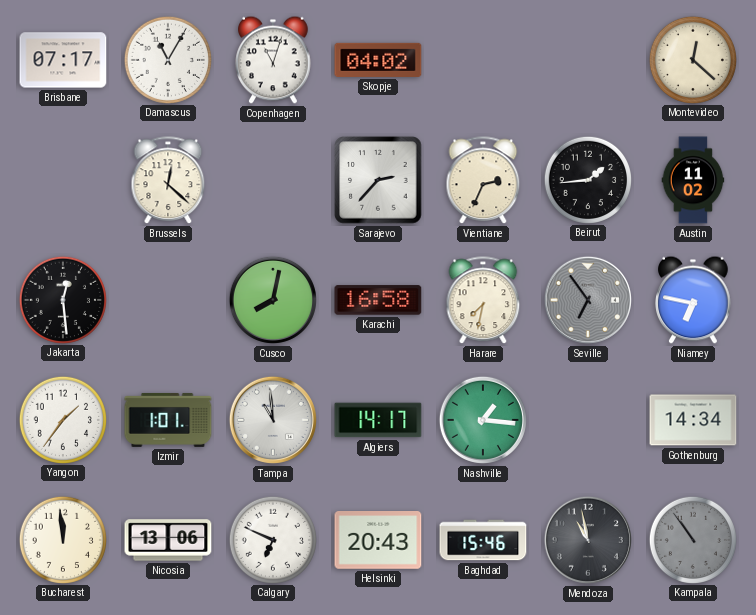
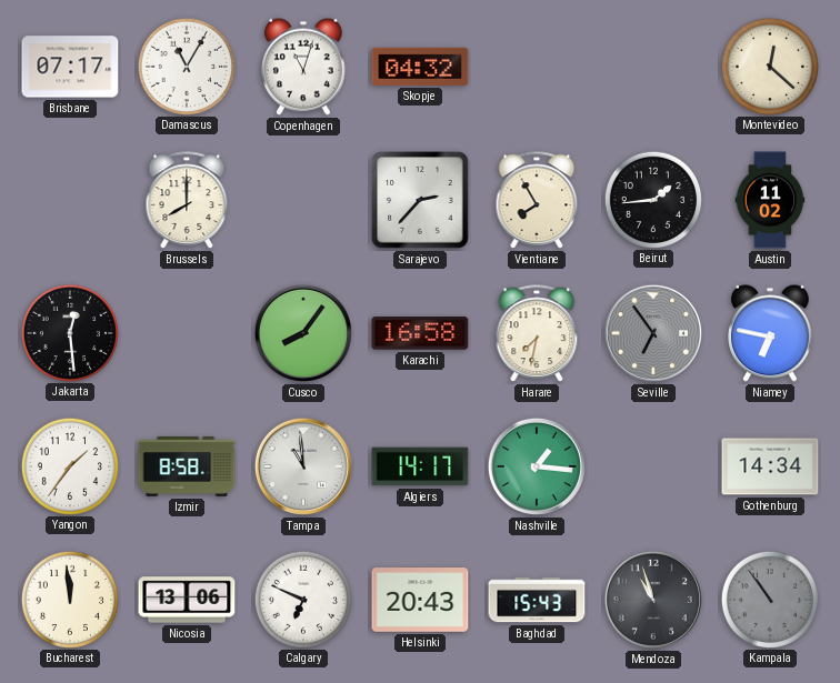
Skopje: 04:02 -> 04:32
Brussels: 12:22 -> 8:00
Vientiane: 2:34 -> 7:55
Cusco: 8:02 -> 8:06
Izmir: 1:01 -> 8:58
Baghdad: 15:46 -> 15:43
Mendoza: 10:58 -> 10:57
